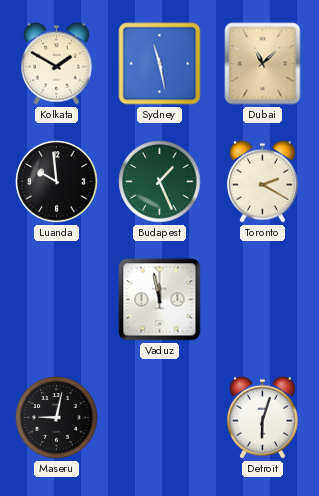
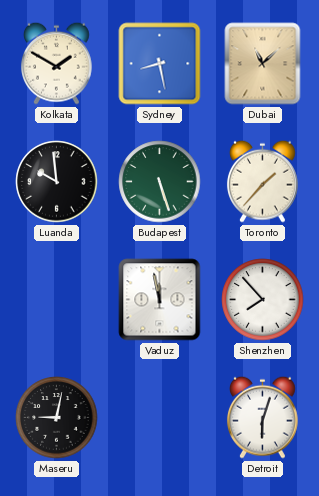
Sydney: 11:28 -> 8:28
Budapest: 1:26 -> 5:27
Toronto: 2:20 -> 1:37
Shenzhen: none -> 7:53
